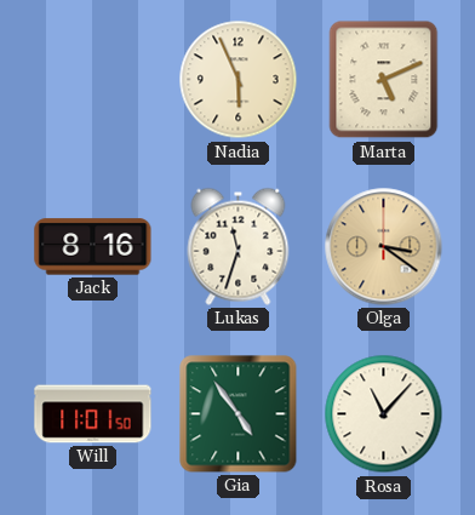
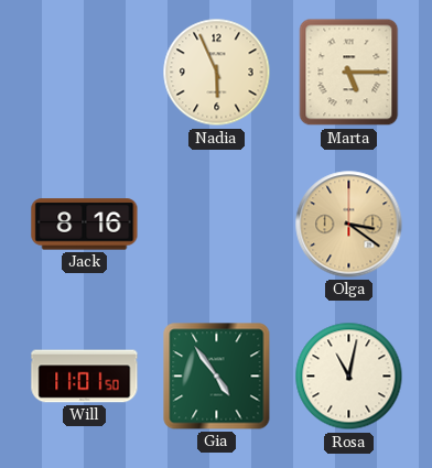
Marta: 5:11 -> 5:15
Lukas: 11:33 -> none
Rosa: 11:07 -> 11:02
